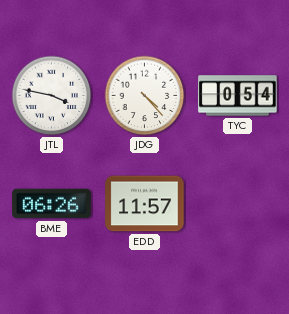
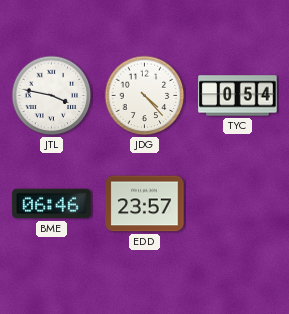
BME: 06:26 -> 06:46
EDD: 11:57 -> 23:57
